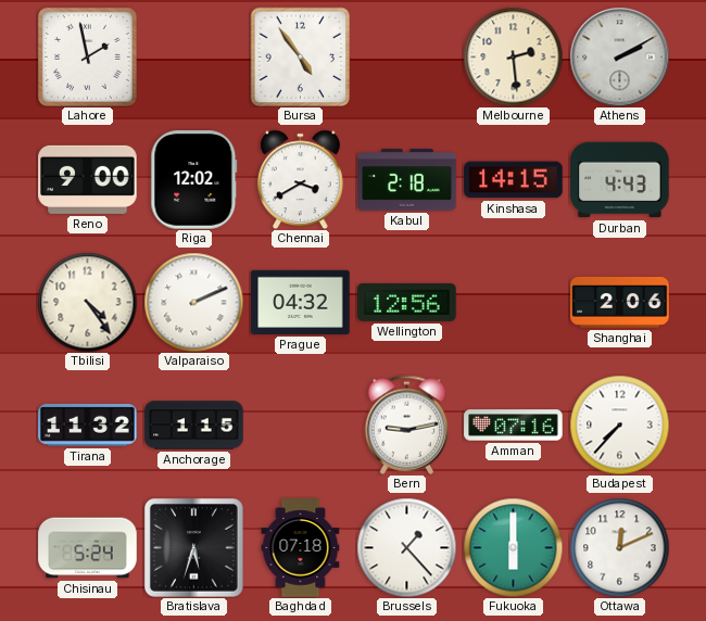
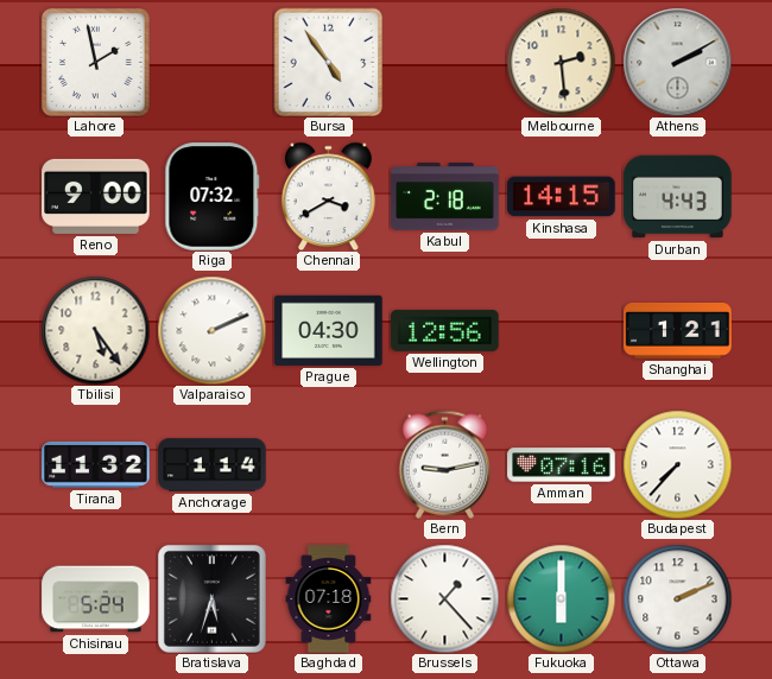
Riga: 12:02 -> 07:32
Tbilisi: 4:24 -> 5:24
Prague: 04:32 -> 04:30
Shanghai: 2:06 -> 1:21
Anchorage: 1:15 -> 1:14
Ottawa: 12:11 -> 2:11
